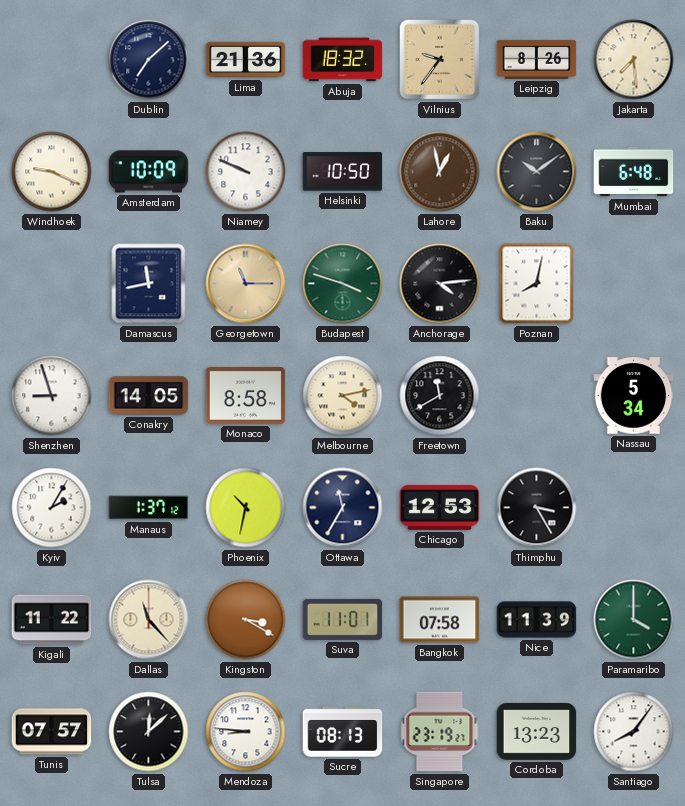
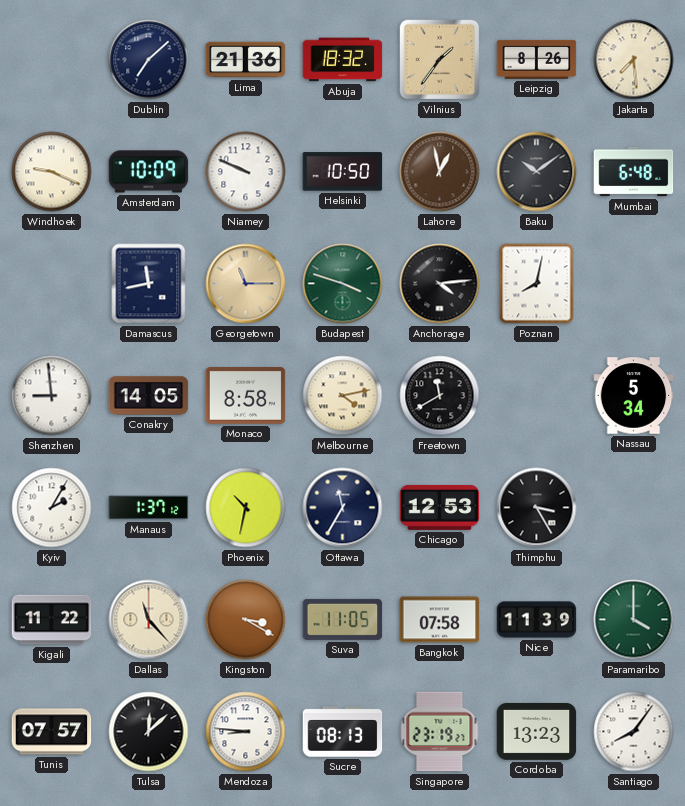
Vilnius: 9:36 -> 1:36
Shenzhen: 8:57 -> 8:59
Suva: 11:01 -> 11:05
